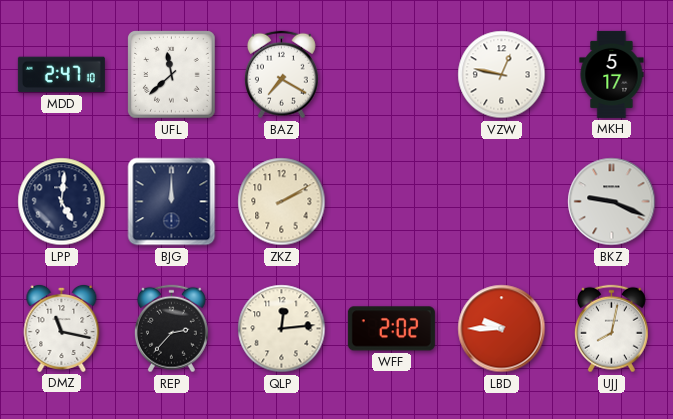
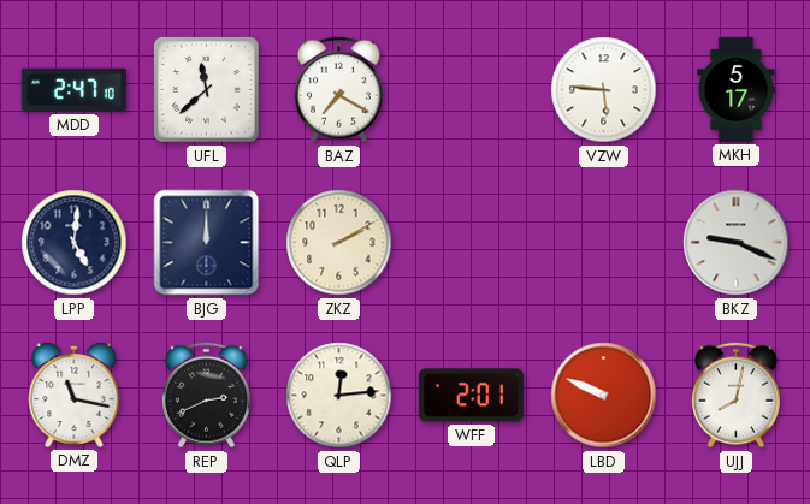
VZW: 12:47 -> 5:46
REP: 2:37 -> 2:41
WFF: 2:02 -> 2:01
LBD: 9:45 -> 9:49
